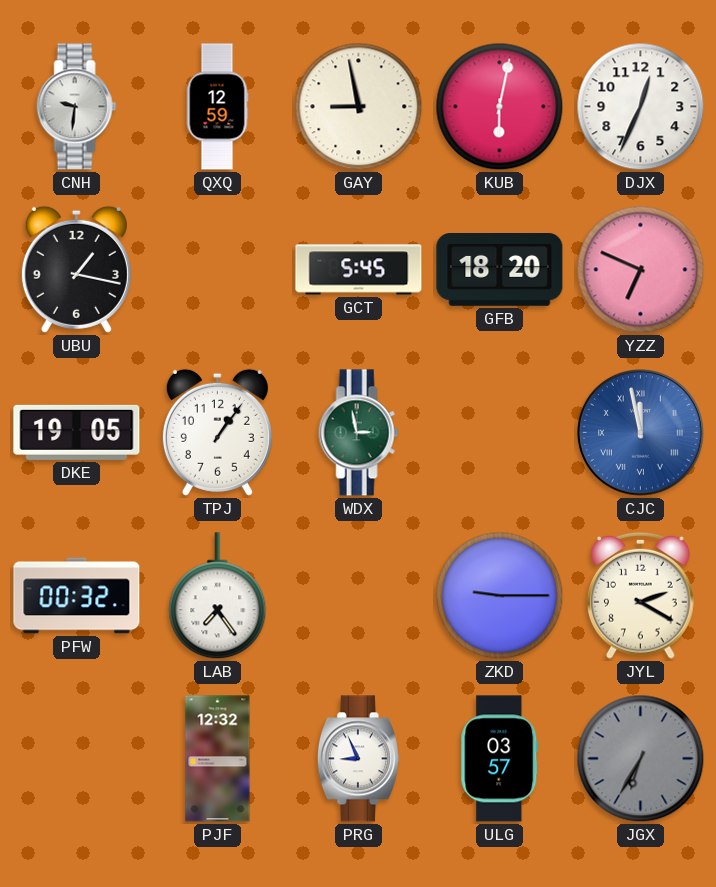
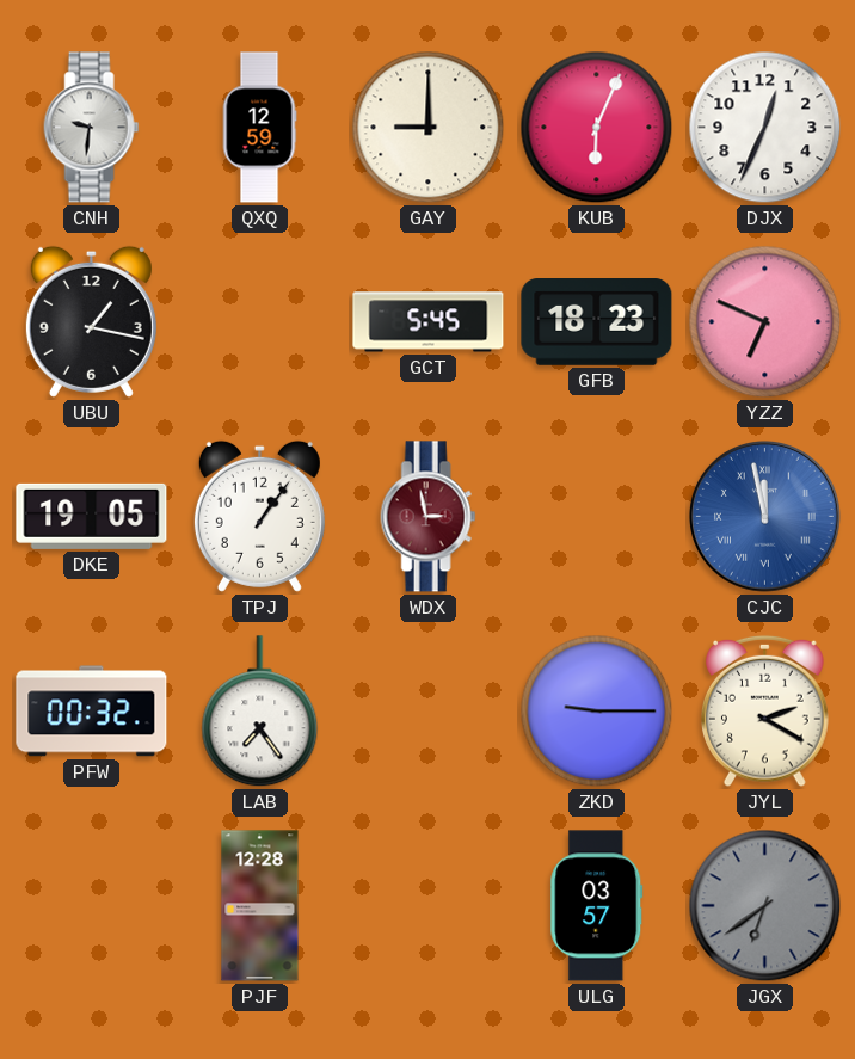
GAY: 8:58 -> 9:00
KUB: 6:02 -> 6:04
GFB: 18:20 -> 18:23
WDX dial: green -> burgundy
PJF: 12:32 -> 12:28
PRG: 8:56 -> none
JGX: 6:35 -> 6:39
